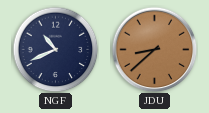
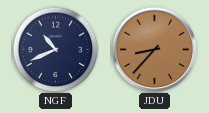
JDU: 8:38 -> 8:37
